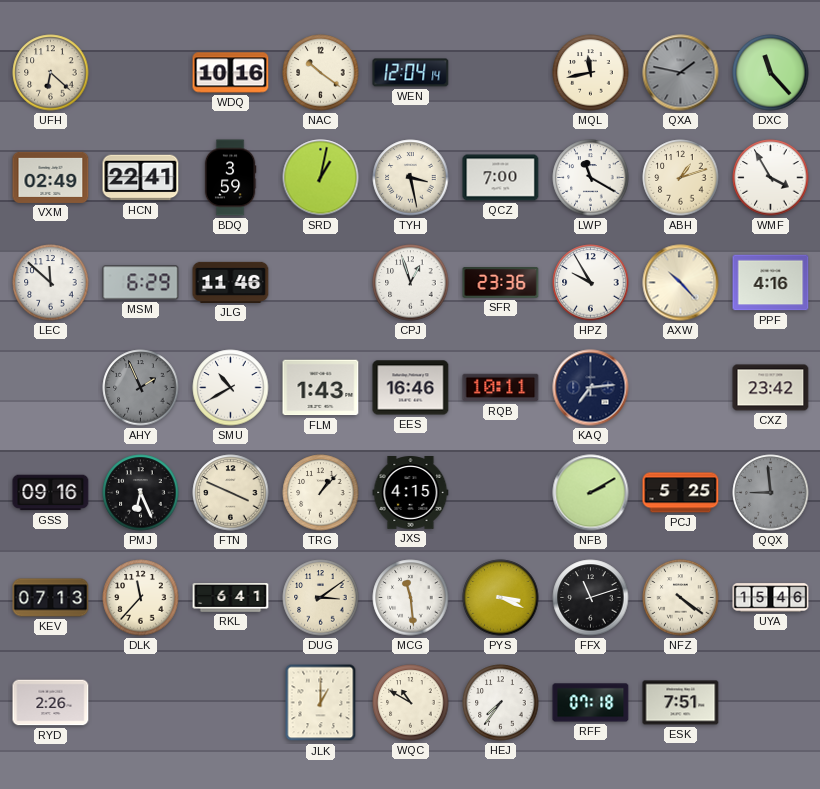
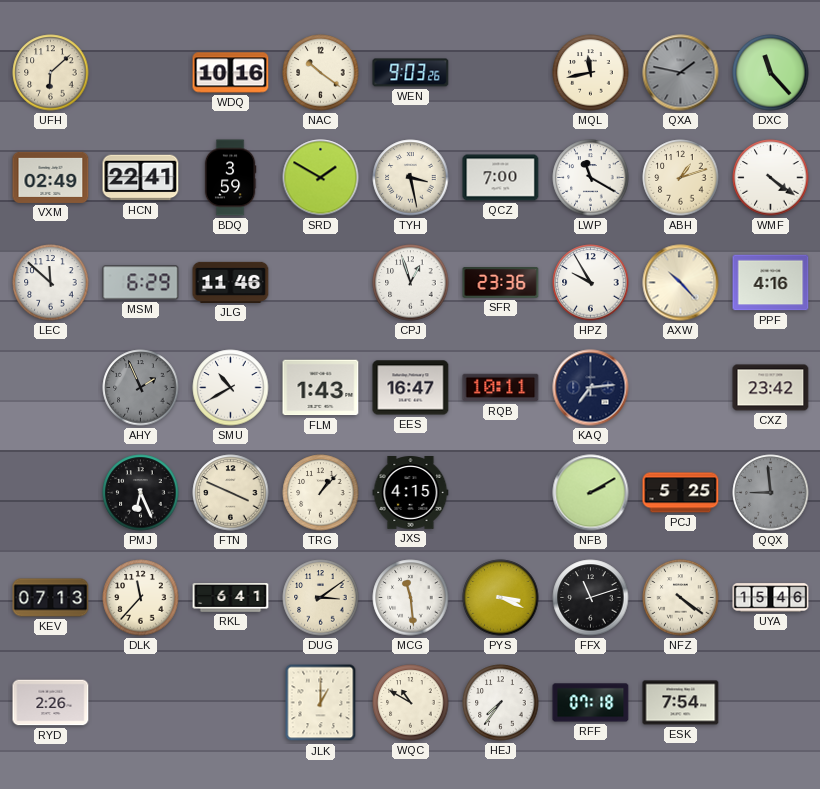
UFH: 6:22 -> 6:08
WEN: 12:04 -> 9:03
SRD: 1:02 -> 1:50
WMF: 3:55 -> 4:21
EES: 16:46 -> 16:47
GSS: 09:16 -> none
ESK: 7:51 -> 7:54
